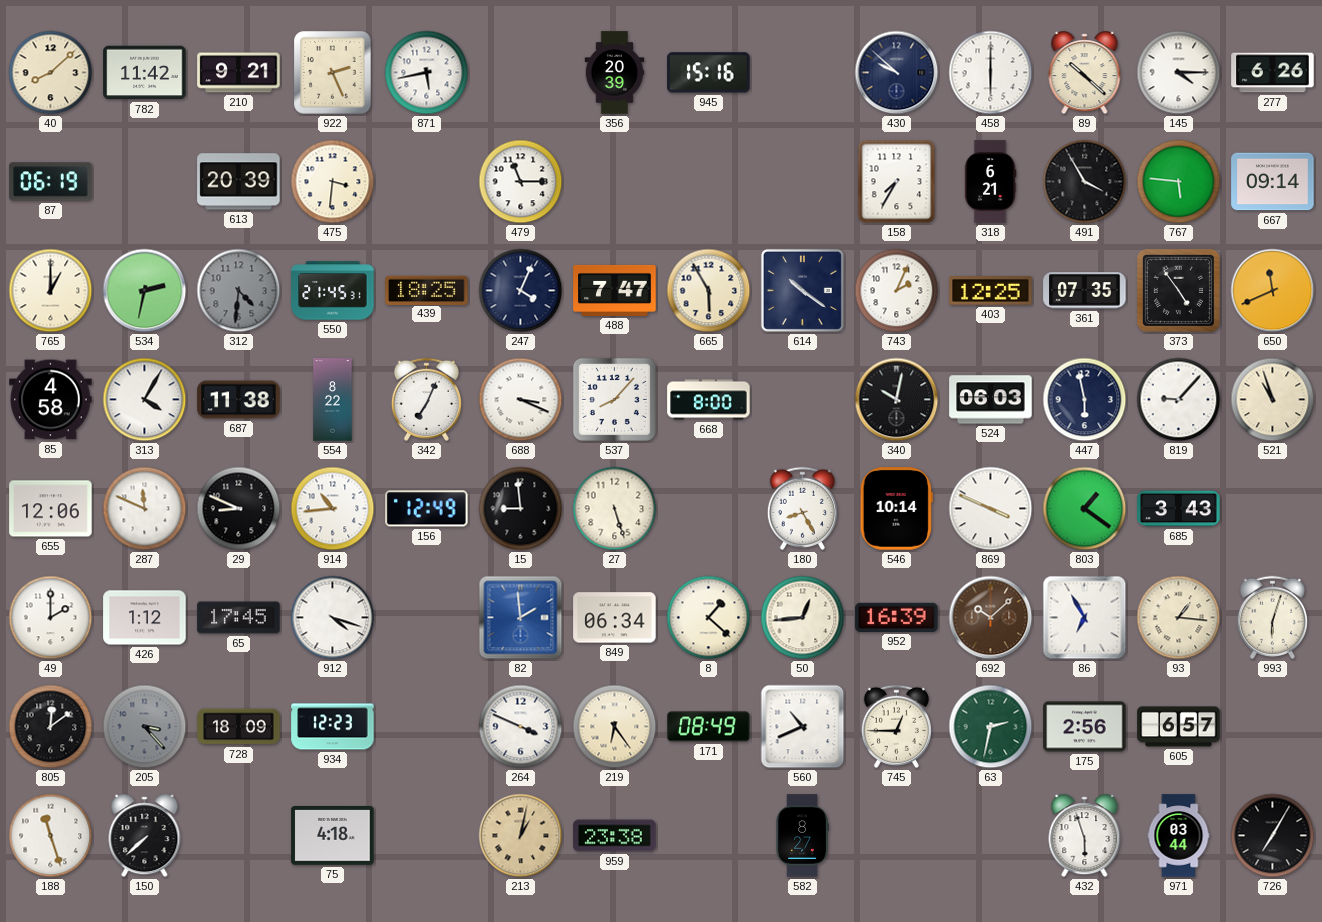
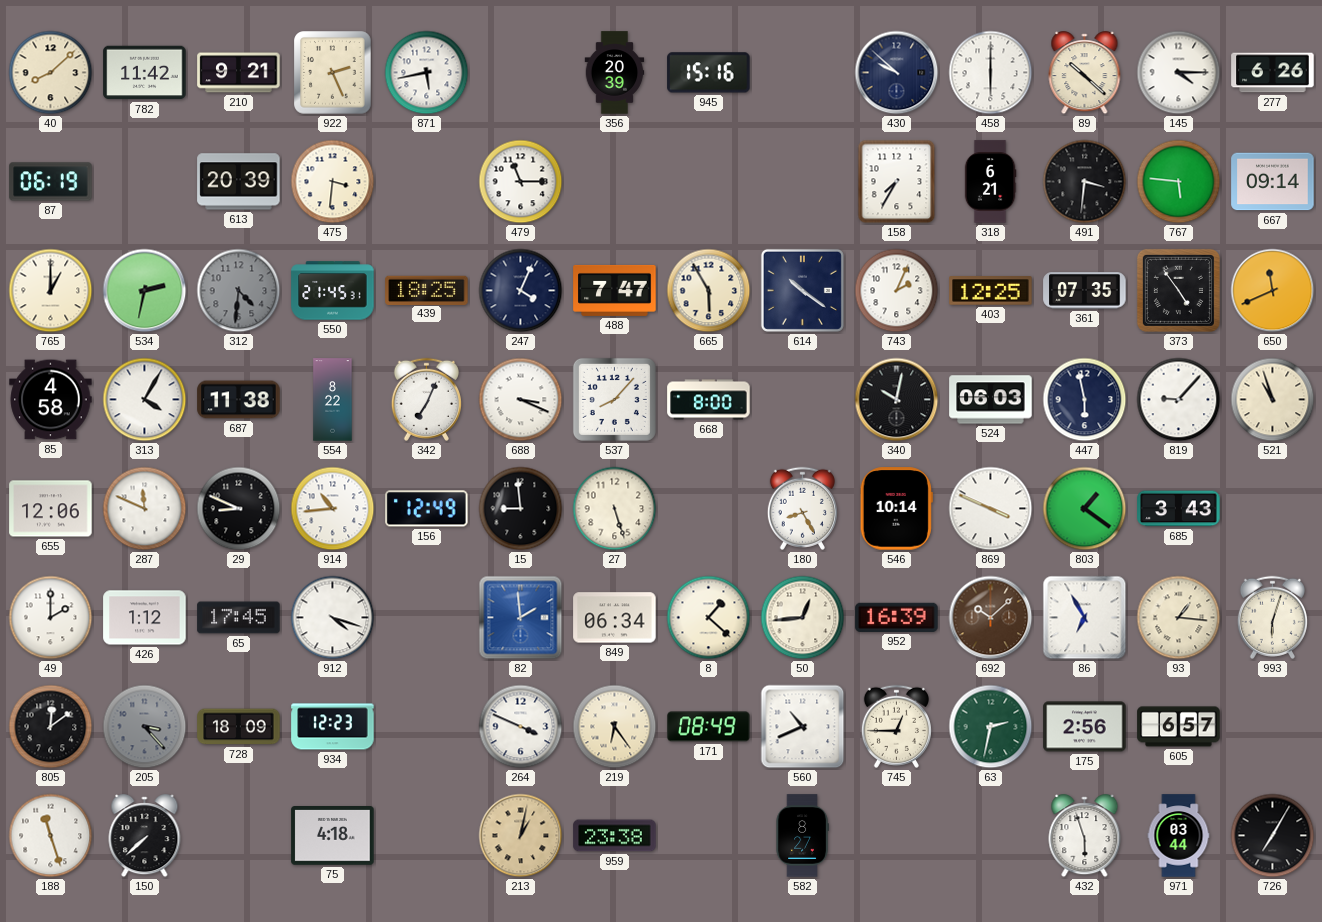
491: 3:55 -> 3:31
